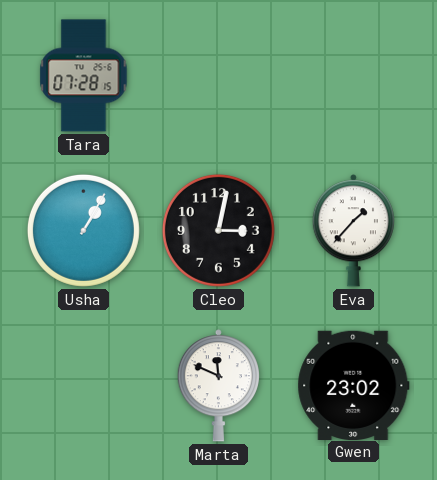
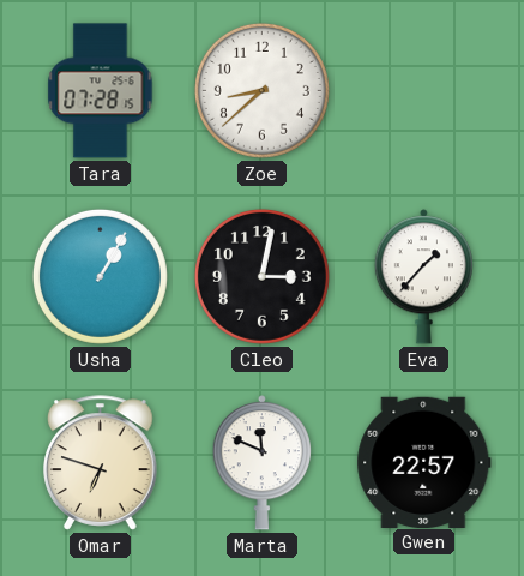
Zoe: none -> 8:38
Omar: none -> 6:48
Gwen: 23:02 -> 22:57
